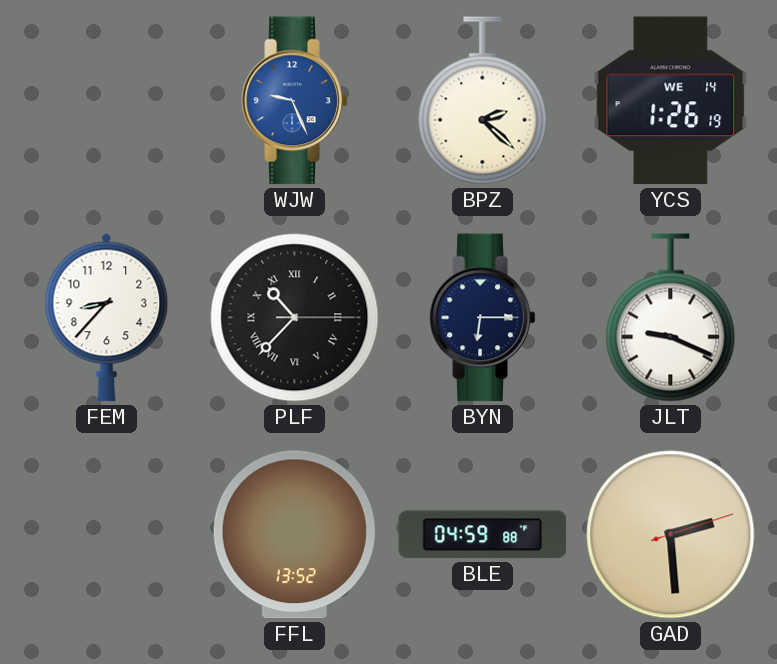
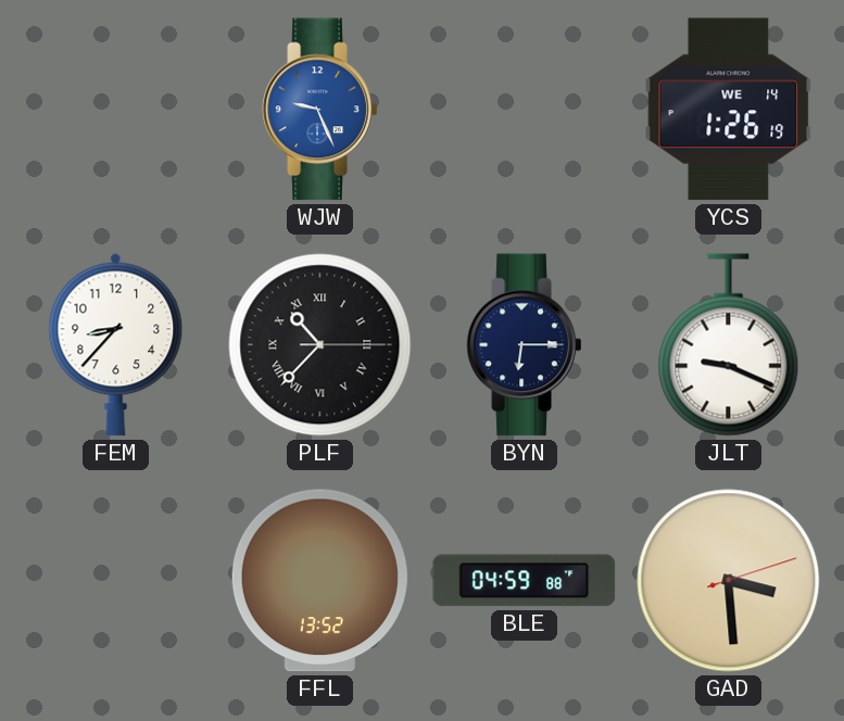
BPZ: 2:22 -> none
GAD: 2:29 -> 3:29
